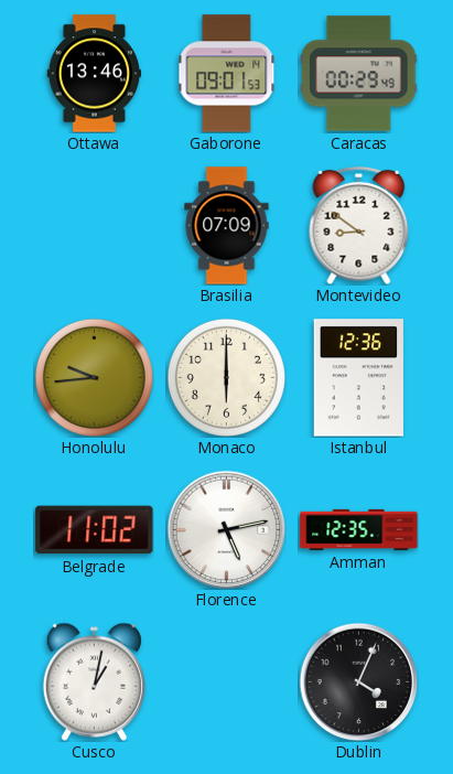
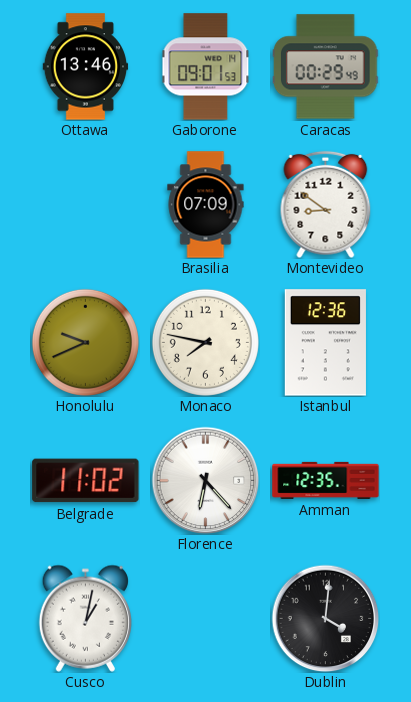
Honolulu: 9:44 -> 9:41
Monaco: 6:00 -> 7:47
Florence: 5:13 -> 6:23
Dublin: 4:04 -> 4:01
